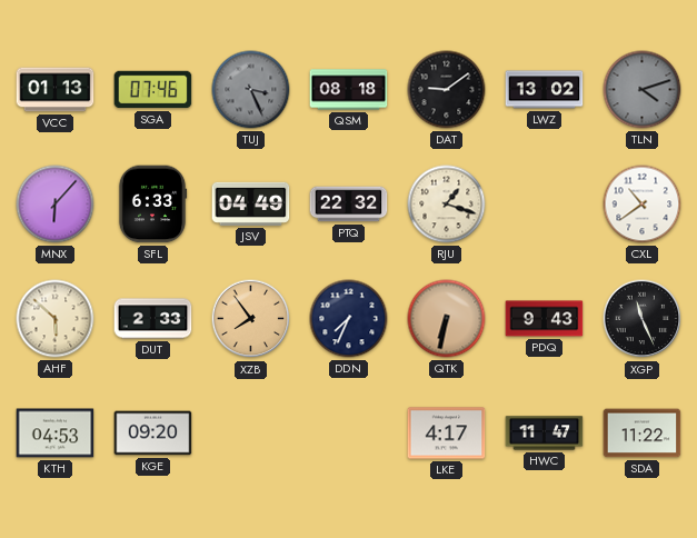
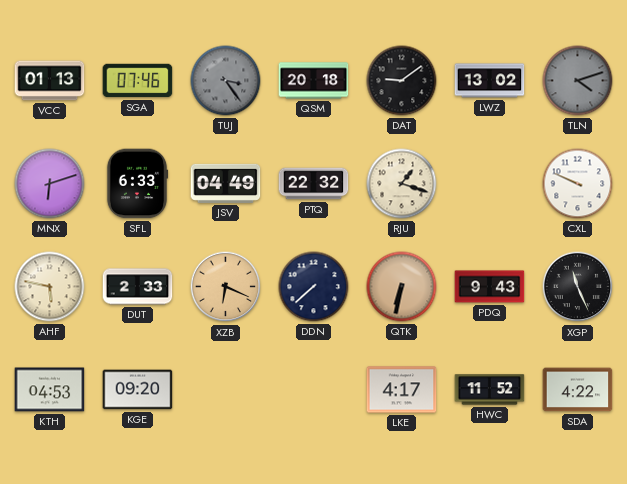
TUJ: 3:26 -> 3:24
QSM: 08:18 -> 20:18
MNX: 6:07 -> 6:12
CXL: 10:39 -> 9:49
AHF: 5:52 -> 5:47
XZB: 7:54 -> 6:19
DDN: 7:34 -> 7:38
HWC: 11:47 -> 11:52
SDA: 11:22 -> 4:22
